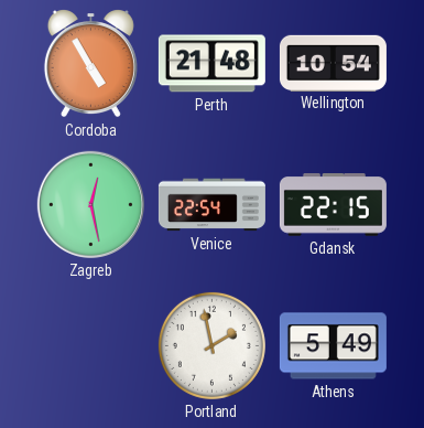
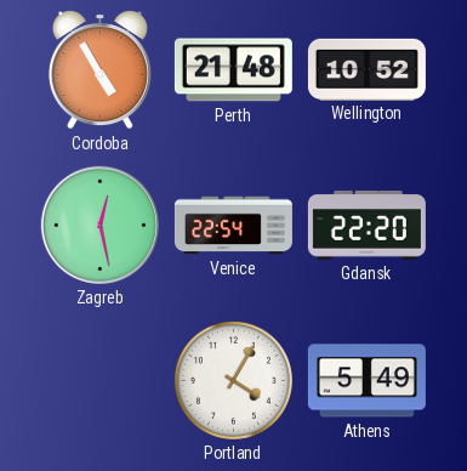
Wellington: 10:54 -> 10:52
Gdansk: 22:15 -> 22:20
Portland: 1:58 -> 4:05
